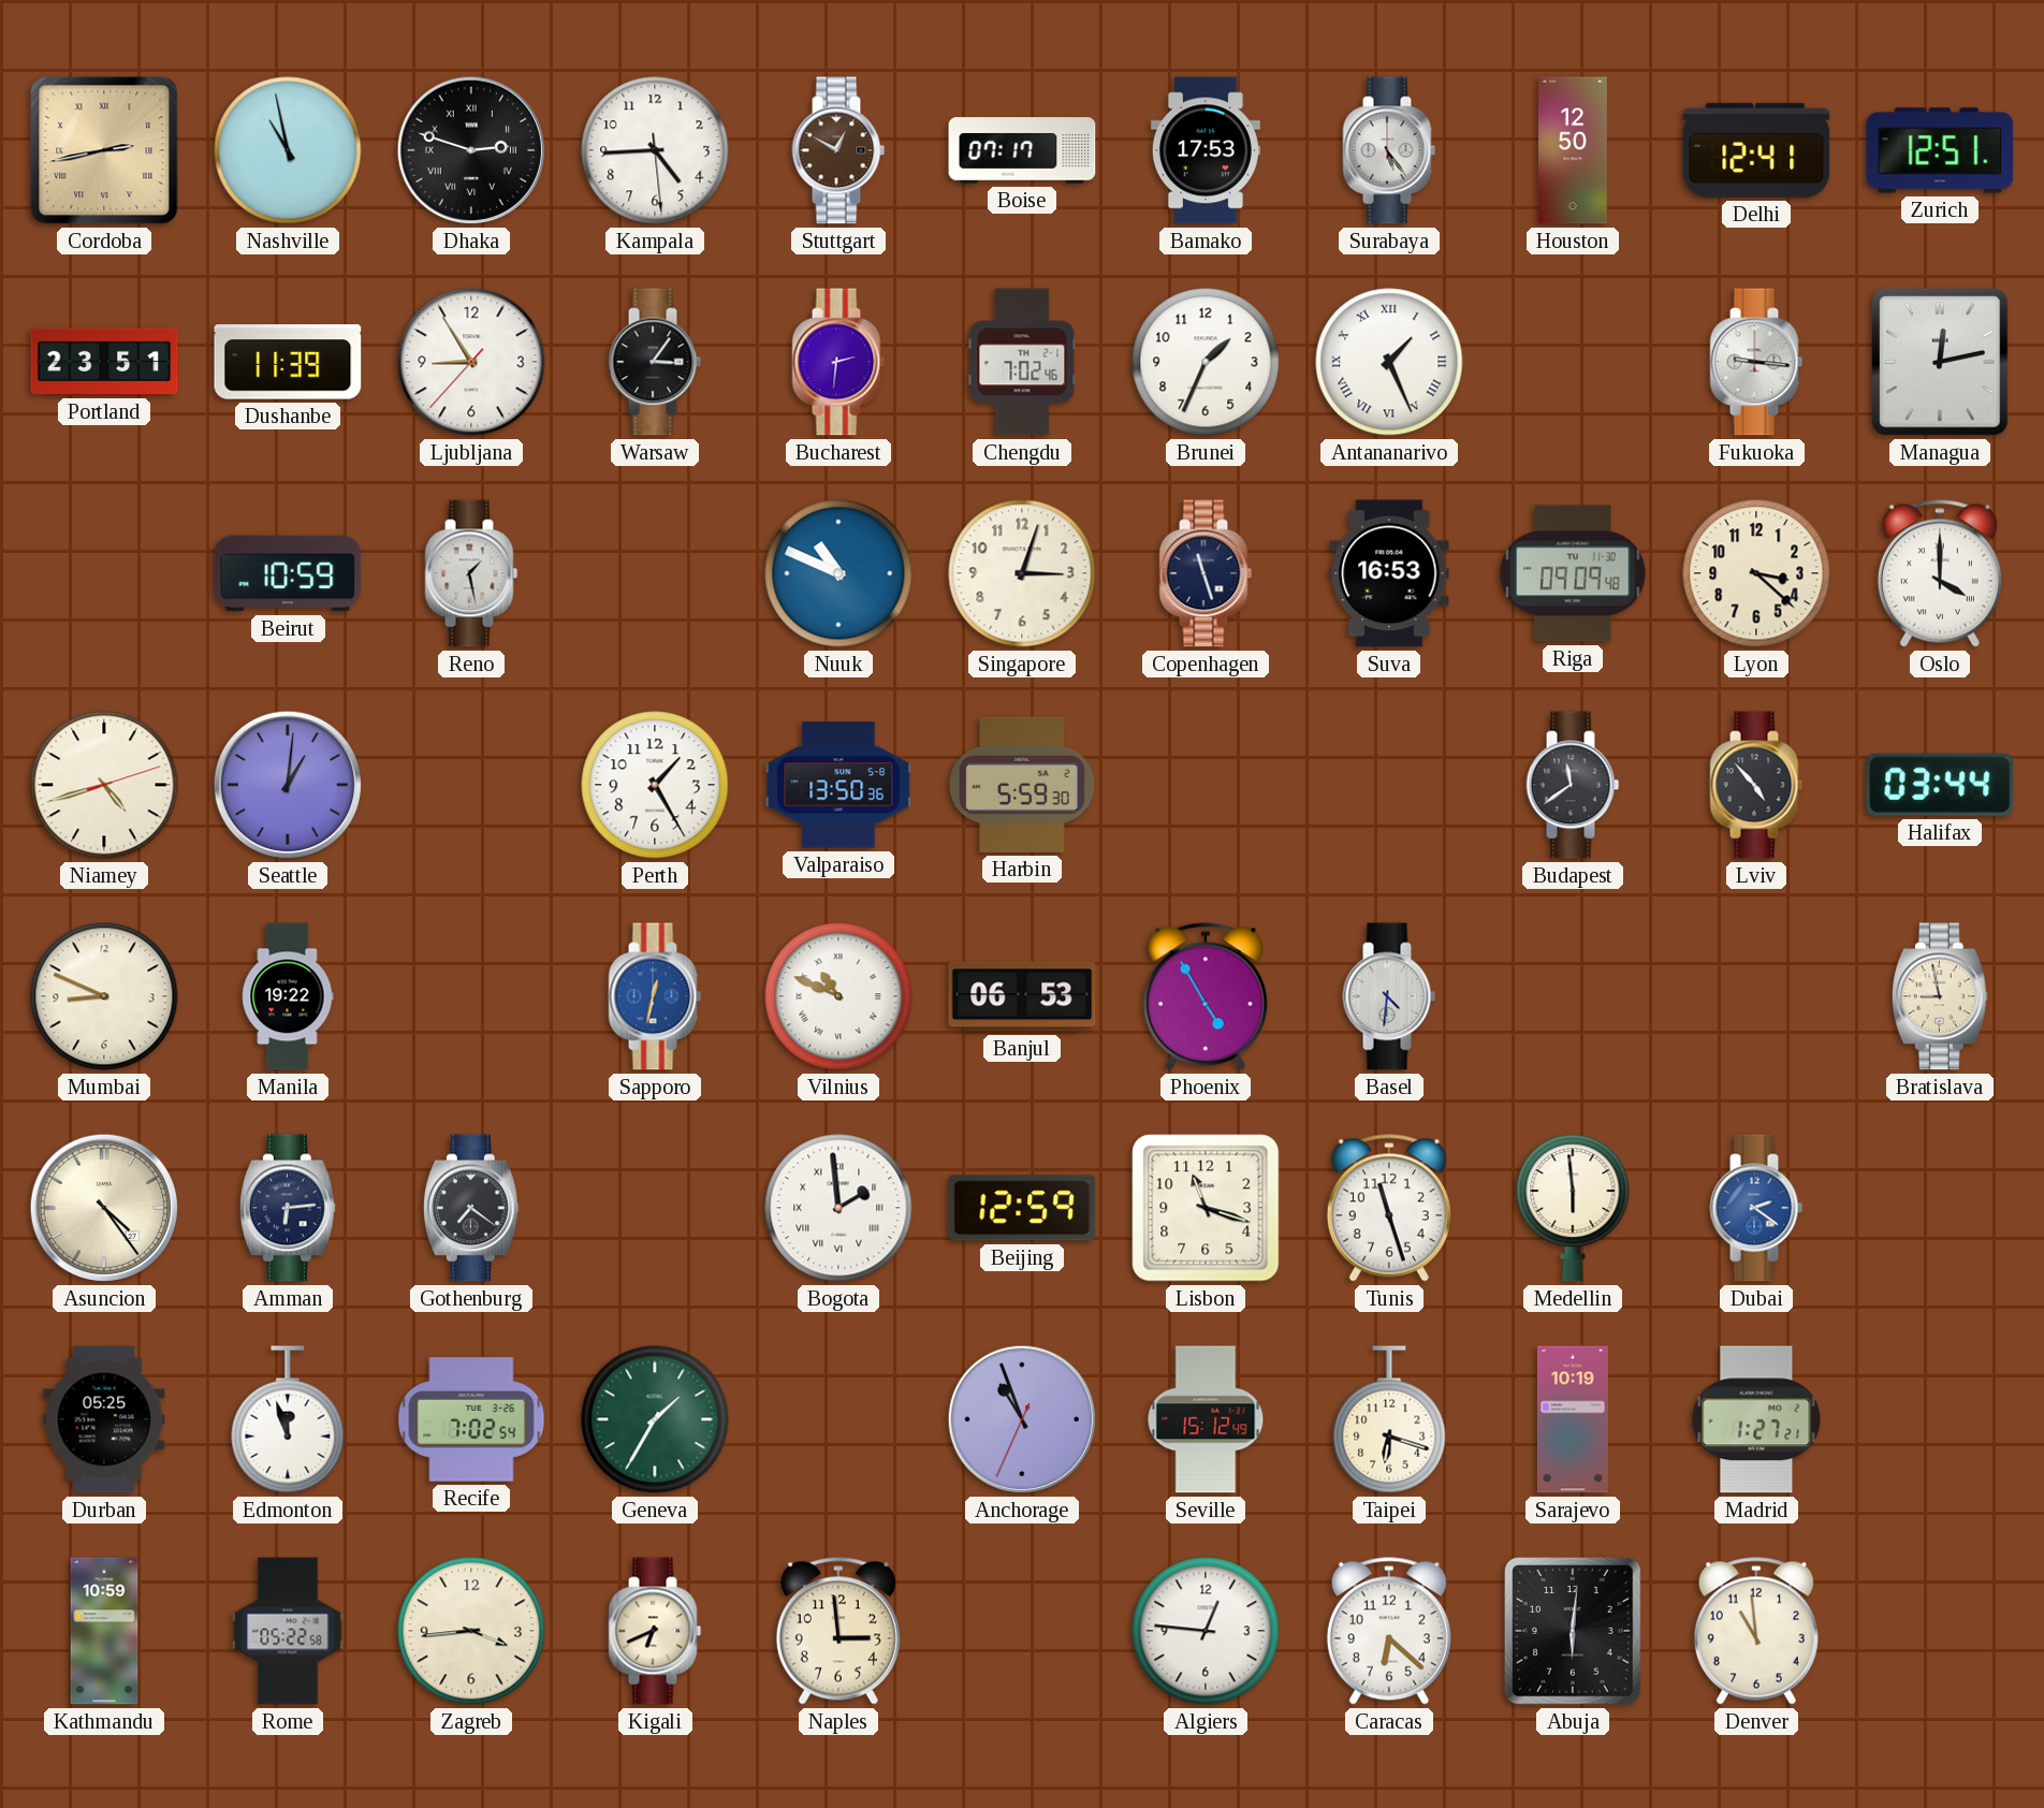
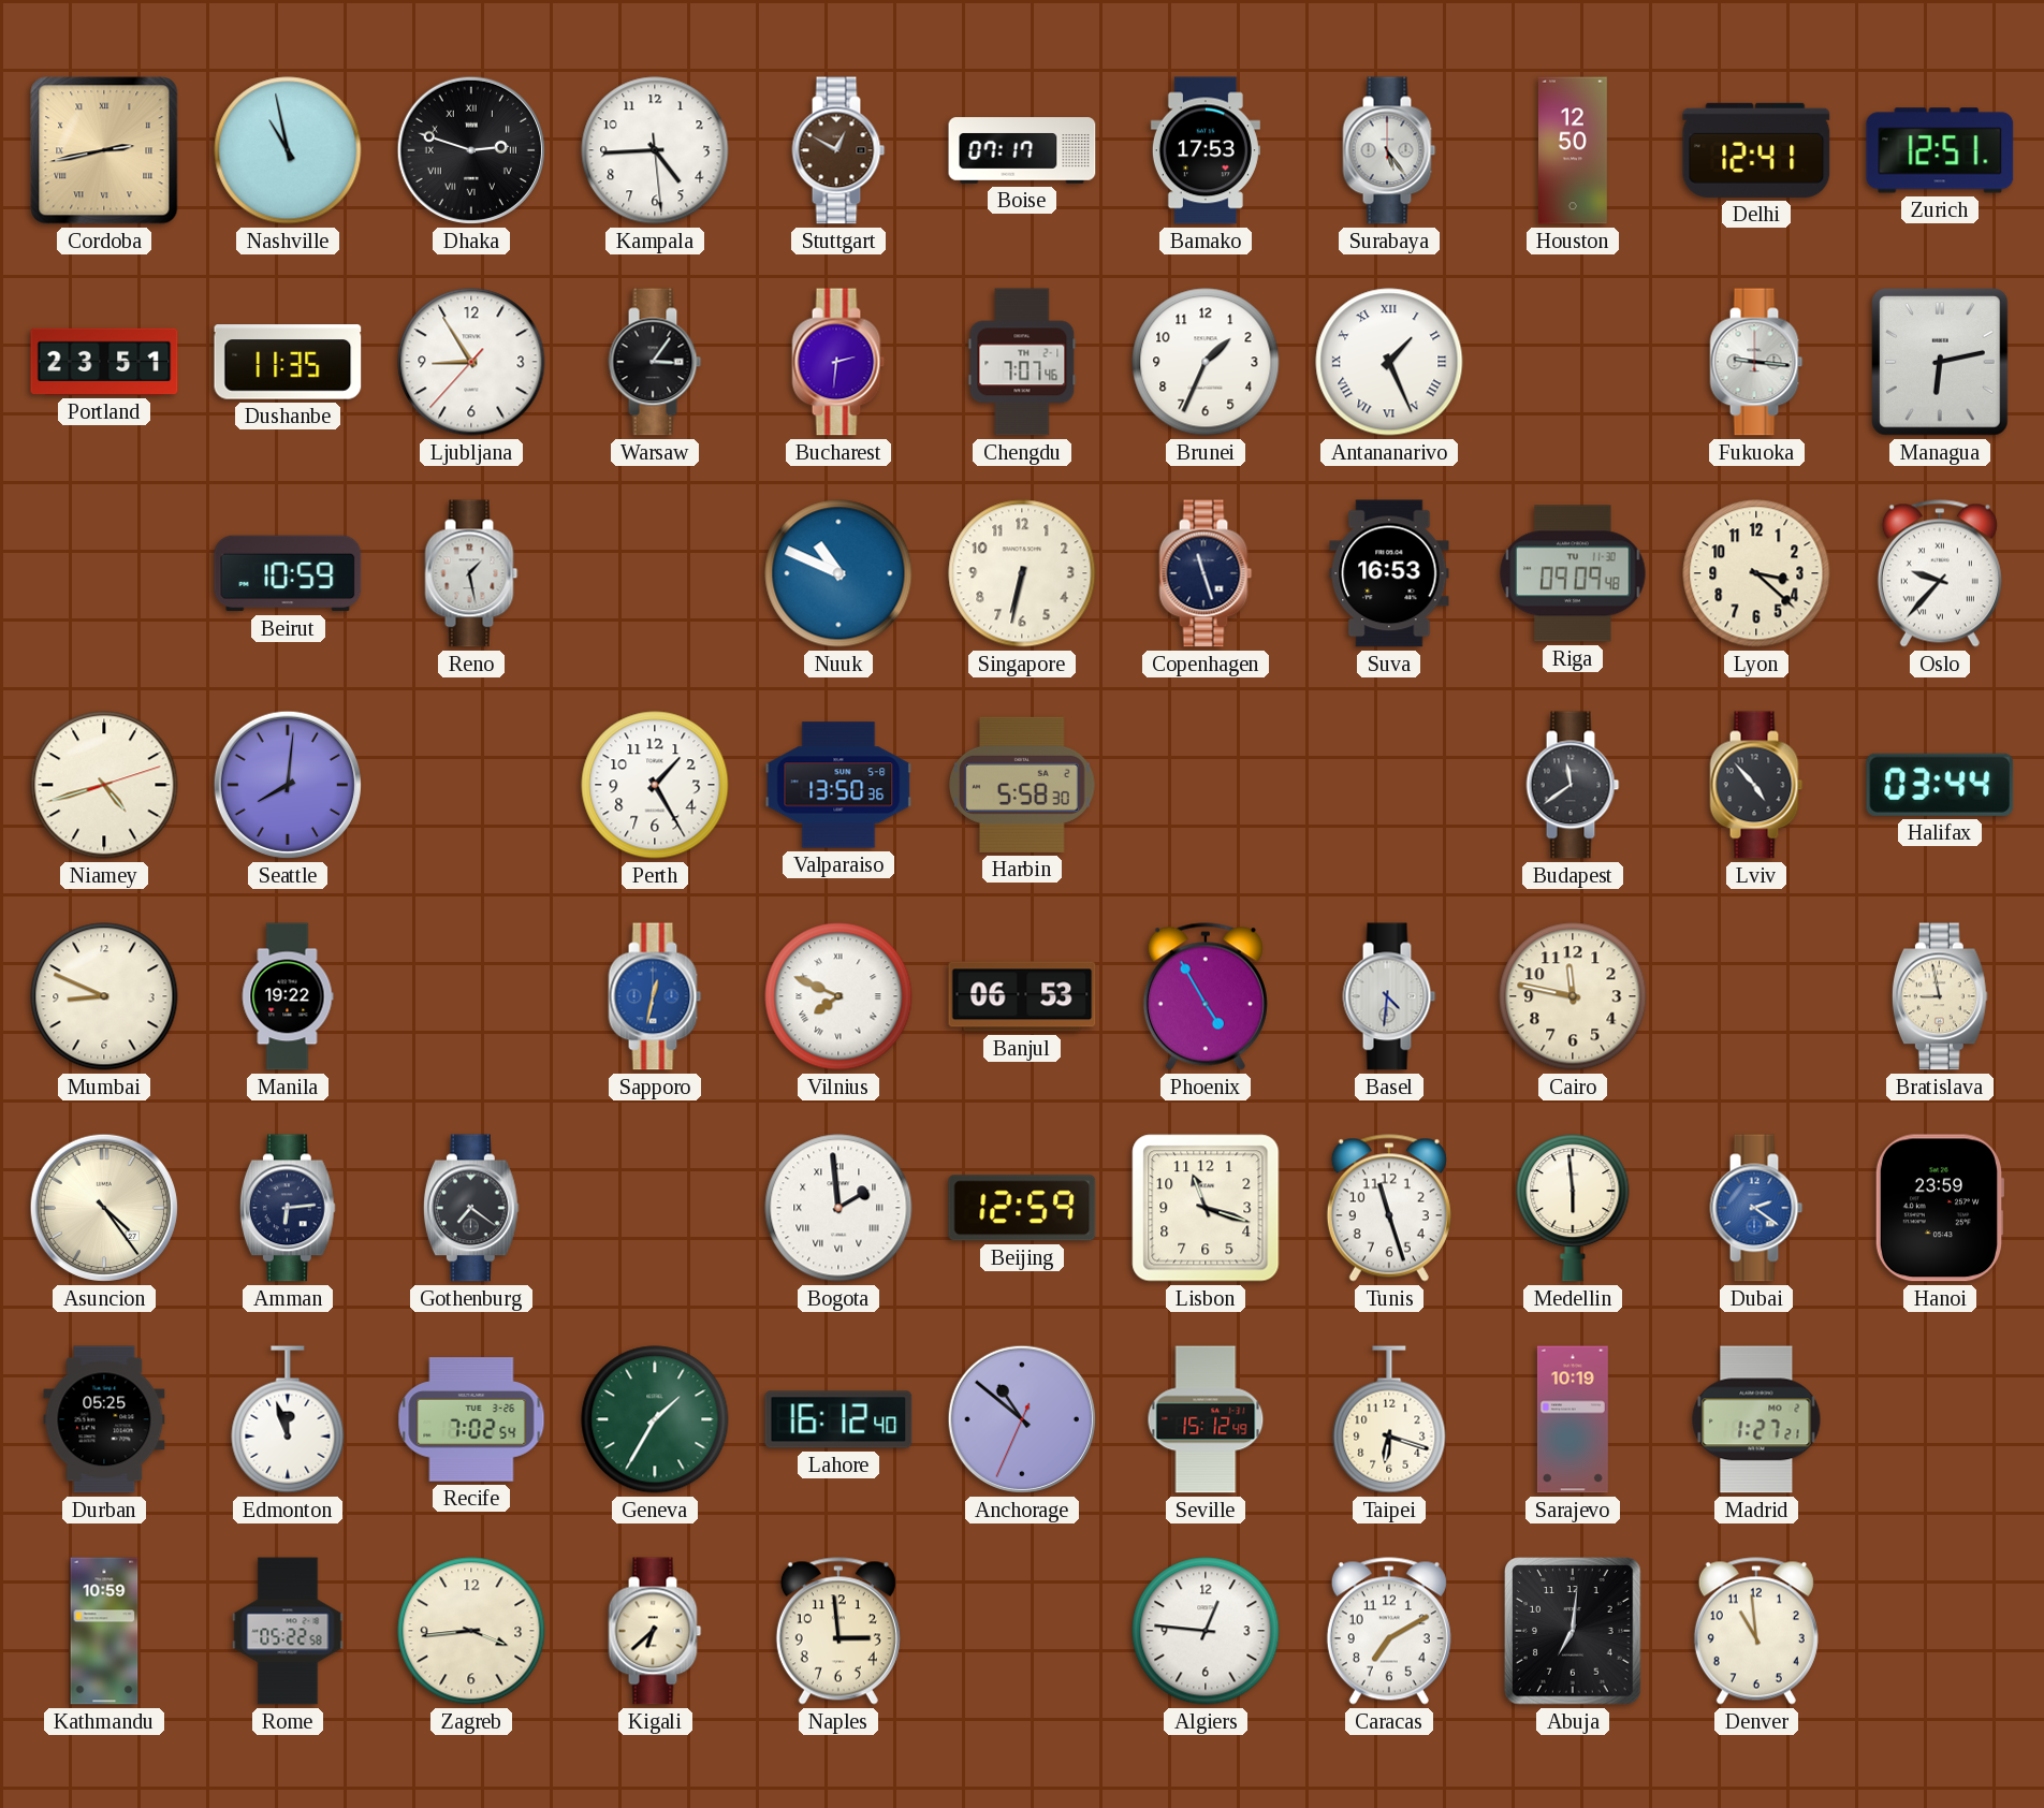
Dushanbe: 11:39 -> 11:35
Chengdu: 7:02 -> 7:07
Managua: 12:13 -> 6:13
Singapore: 3:03 -> 6:32
Oslo: 4:00 -> 9:37
Seattle: 1:01 -> 8:01
Harbin: 5:59 -> 5:58
Vilnius: 10:49 -> 7:49
Cairo: none -> 11:47
Hanoi: none -> 23:59
Lahore: none -> 16:12
Anchorage: 10:56 -> 10:51
Kigali: 6:41 -> 6:38
Caracas: 6:22 -> 7:10
Abuja: 6:01 -> 7:01
